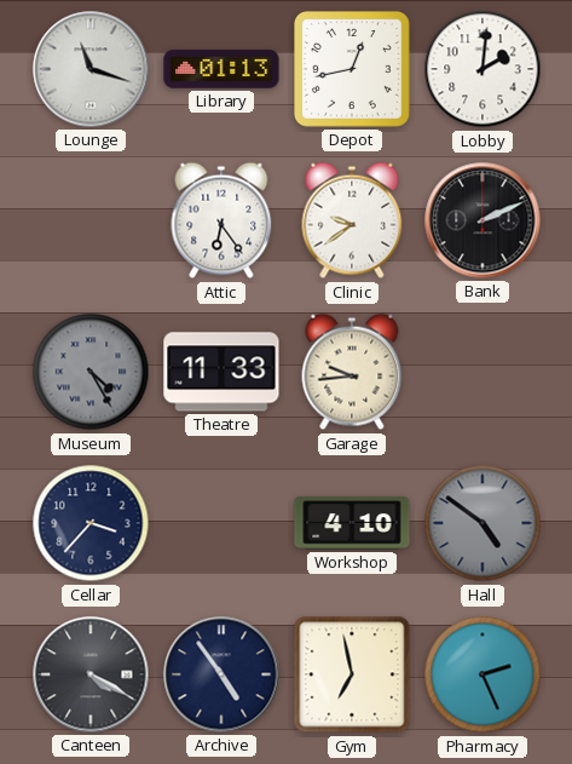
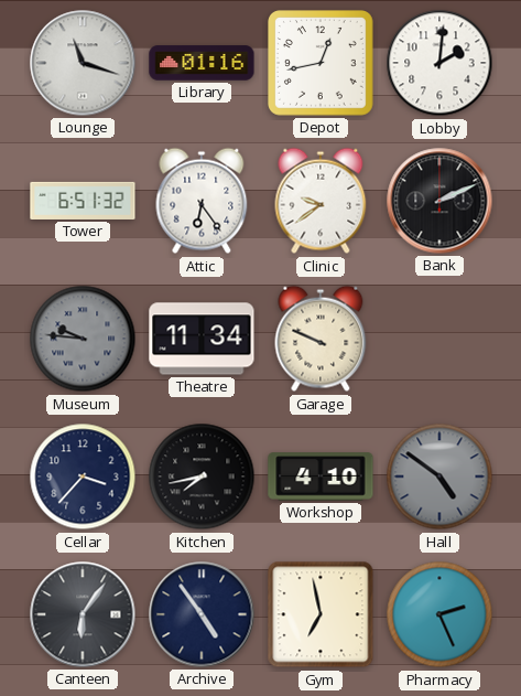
Library: 01:13 -> 01:16
Tower: none -> 6:51
Museum: 4:25 -> 9:46
Theatre: 11:33 -> 11:34
Garage: 9:44 -> 9:49
Kitchen: none -> 7:43
Canteen: 4:20 -> 6:06
